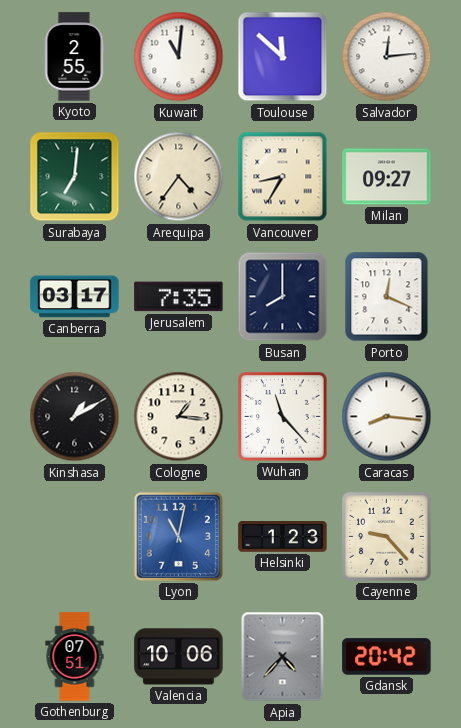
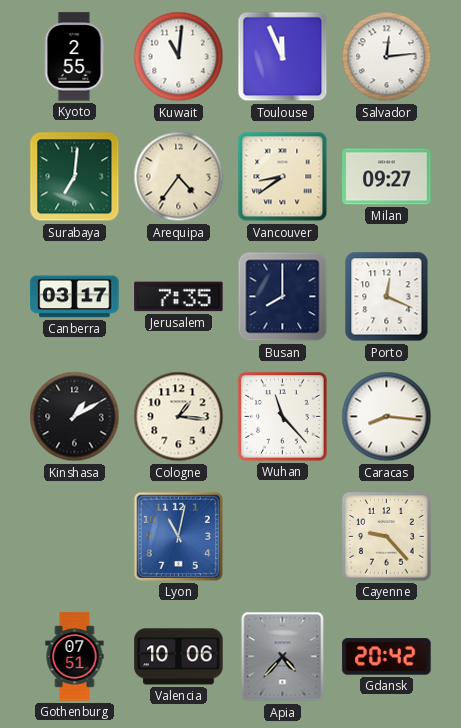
Toulouse: 11:52 -> 11:56
Vancouver: 8:35 -> 8:39
Helsinki: 1:23 -> none
